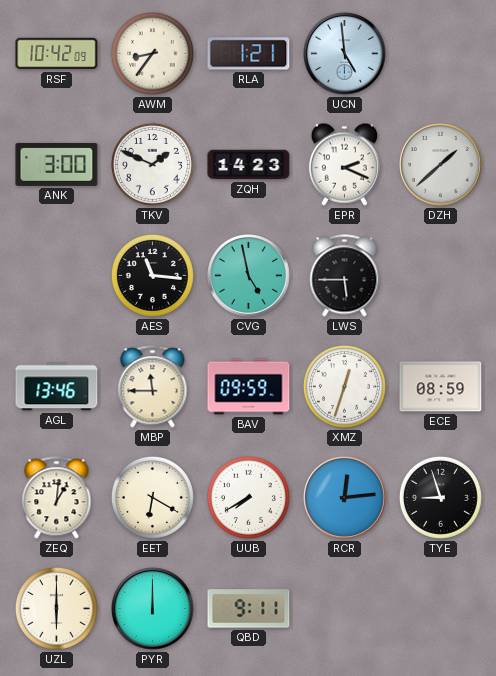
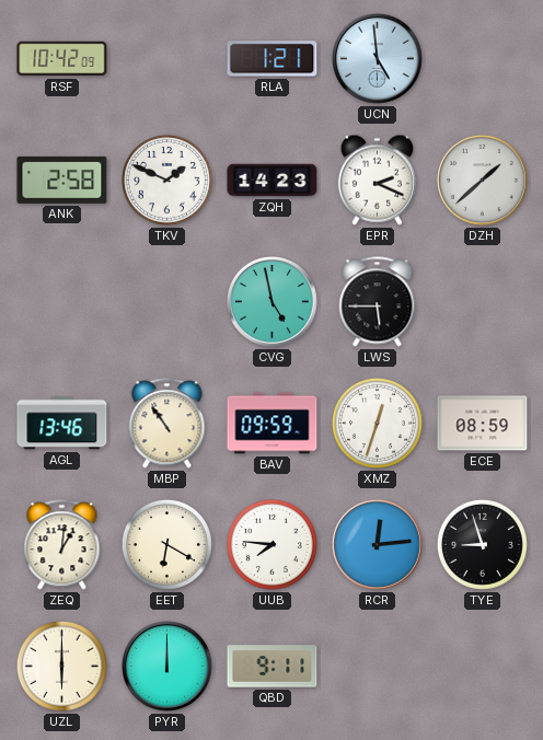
AWM: 8:36 -> none
ANK: 3:00 -> 2:58
AES: 11:16 -> none
MBP: 11:45 -> 10:54
UUB: 7:40 -> 7:46
